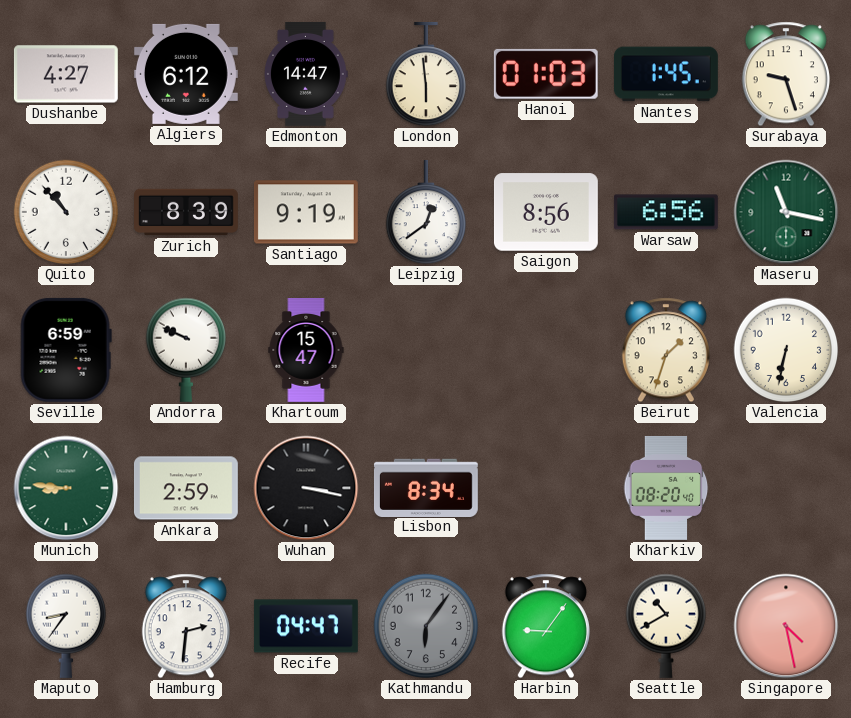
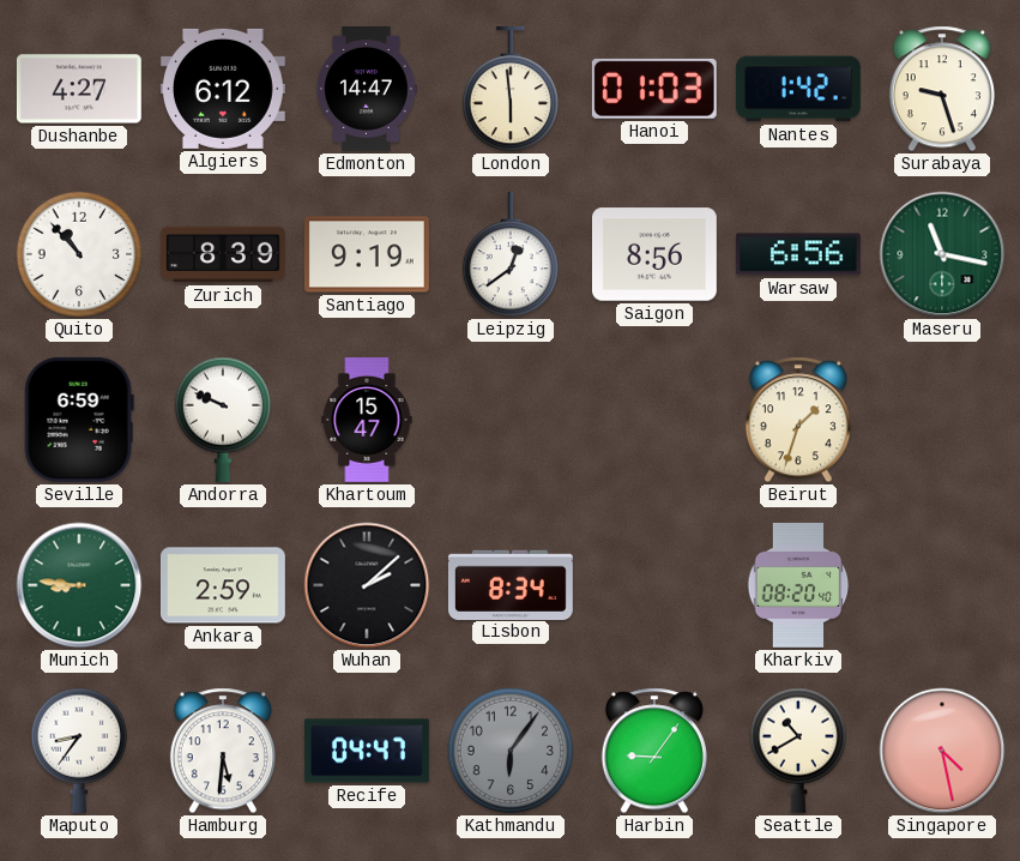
Nantes: 1:45 -> 1:42
Valencia: 6:32 -> none
Wuhan: 3:17 -> 2:08
Hamburg: 2:31 -> 5:31
